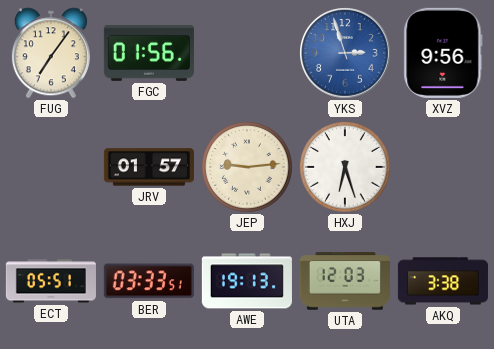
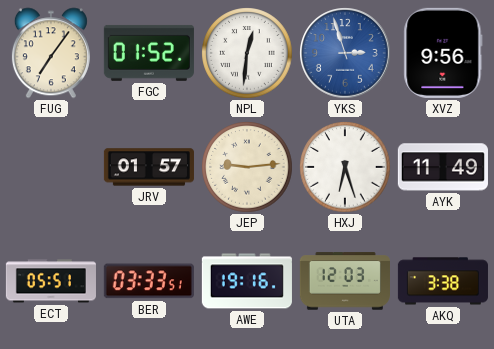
FGC: 01:56 -> 01:52
NPL: none -> 12:31
AYK: none -> 11:49
AWE: 19:13 -> 19:16
